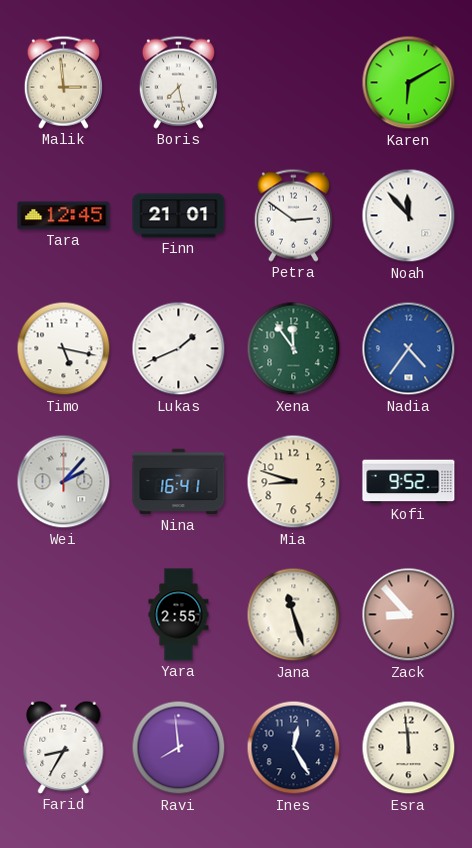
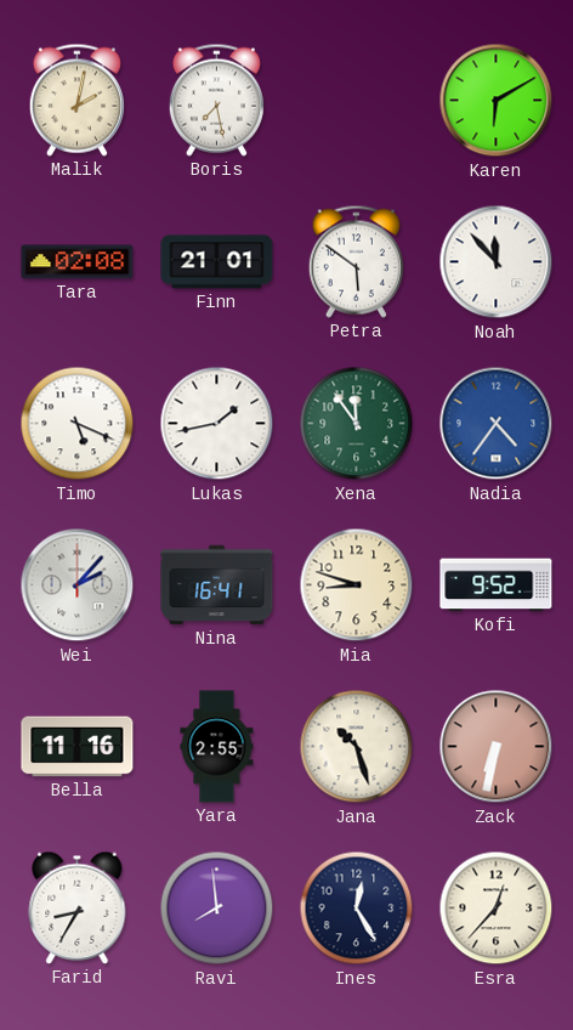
Malik: 2:59 -> 2:02
Tara: 12:45 -> 02:08
Petra: 2:51 -> 5:51
Timo: 5:17 -> 5:19
Lukas: 1:41 -> 1:43
Bella: none -> 11:16
Jana: 11:27 -> 10:27
Zack: 8:53 -> 6:32
Esra: 11:59 -> 12:37
